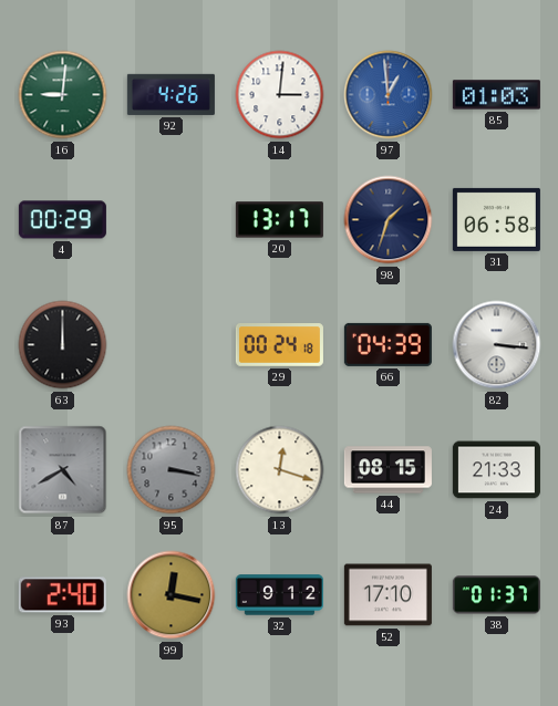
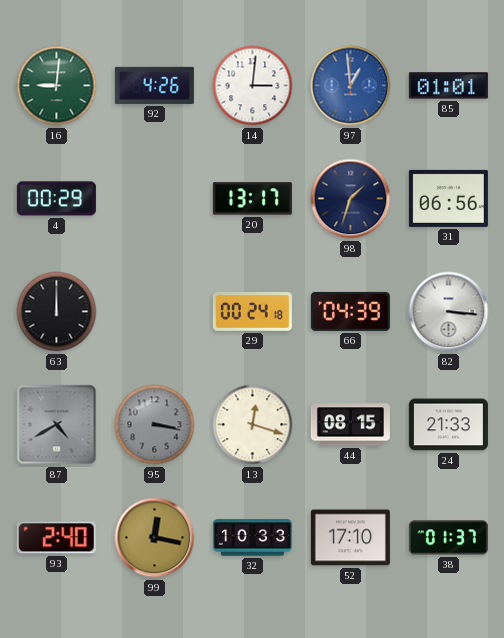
85: 01:03 -> 01:01
31: 06:58 -> 06:56
32: 9:12 -> 10:33
